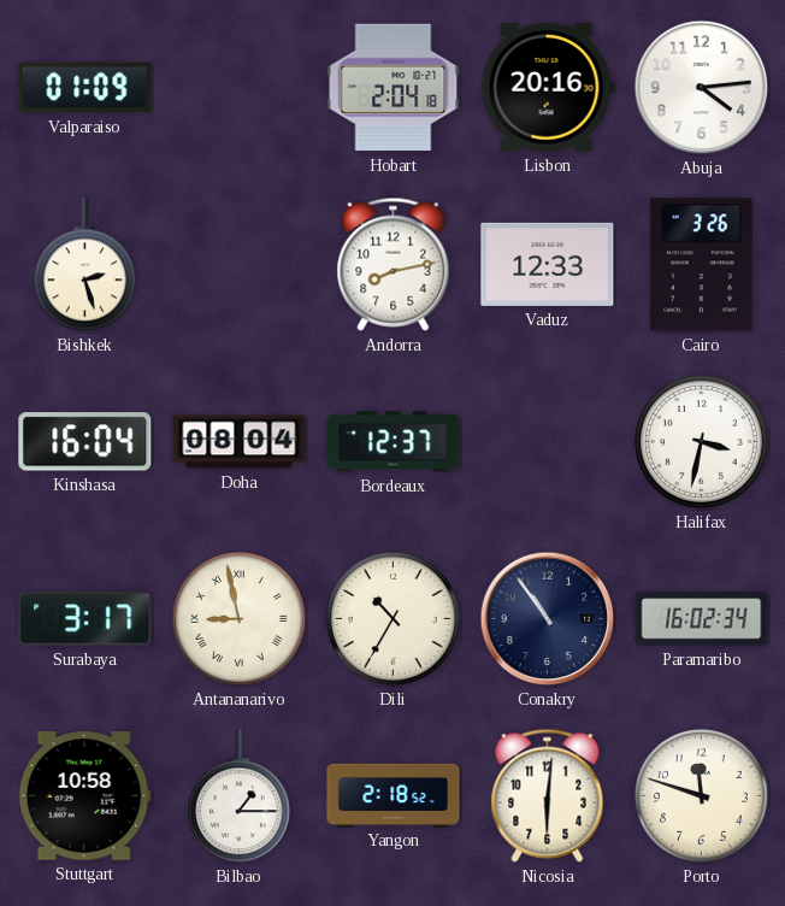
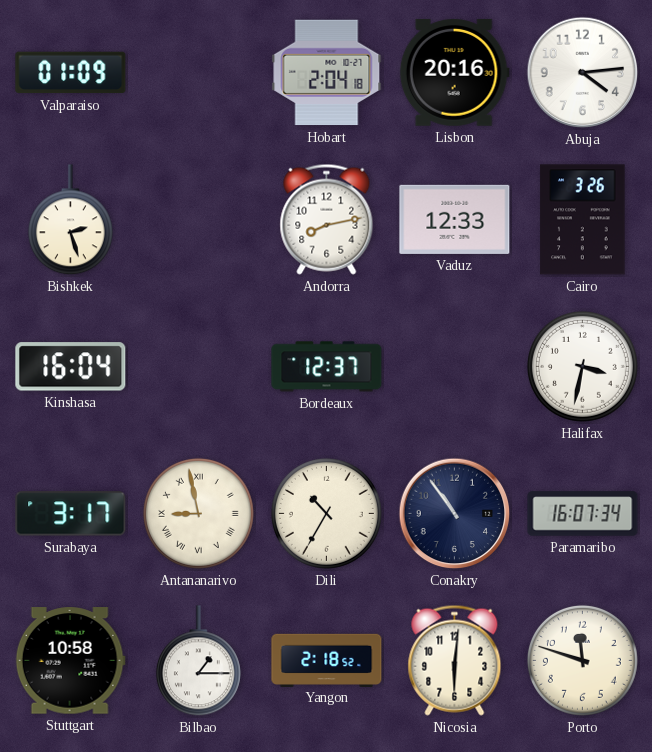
Doha: 08:04 -> none
Paramaribo: 16:02 -> 16:07
